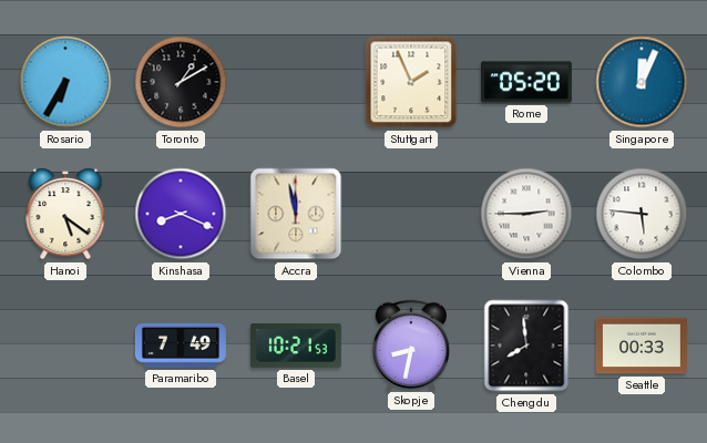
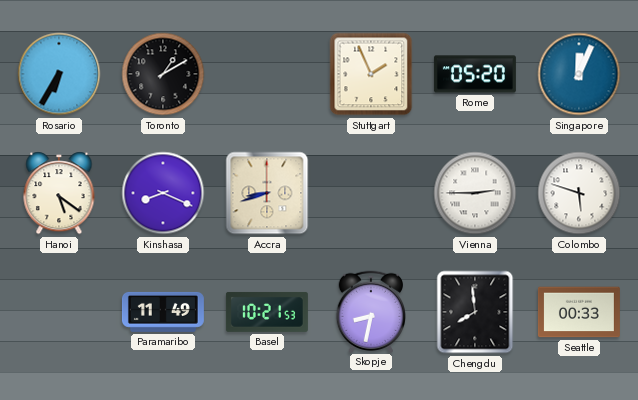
Accra: 11:58 -> 8:42
Colombo: 5:46 -> 5:48
Paramaribo: 7:49 -> 11:49
